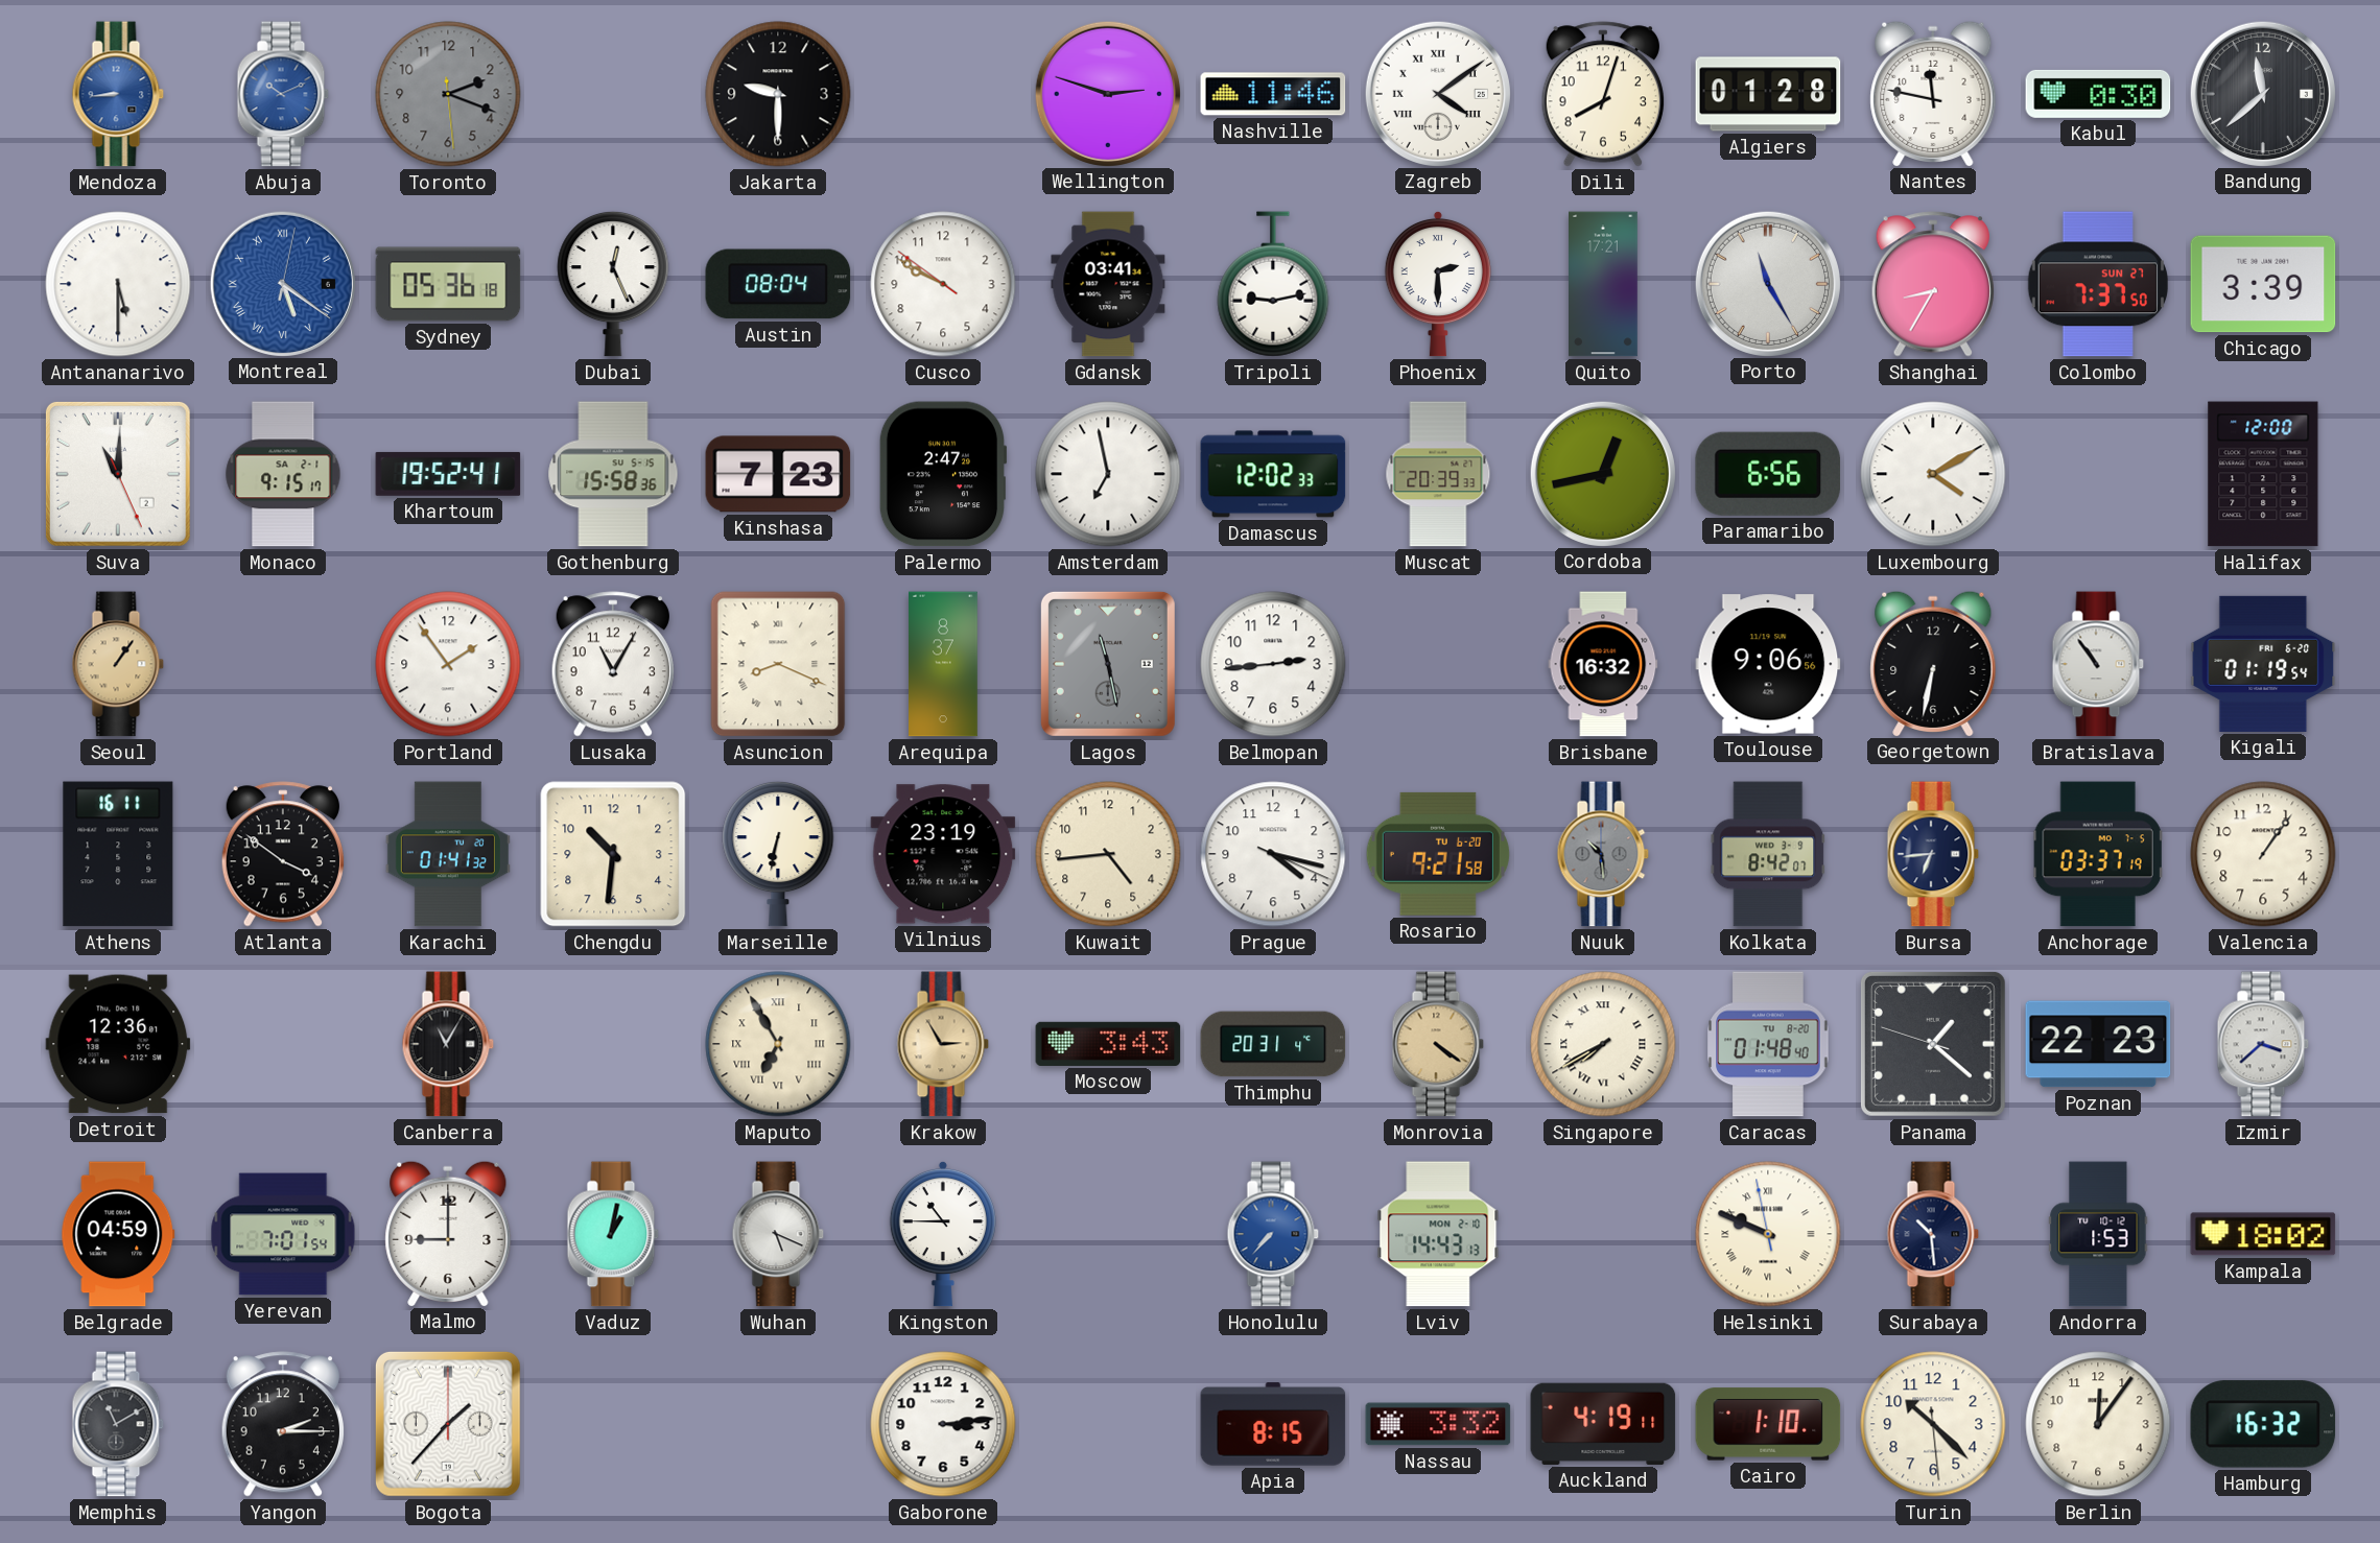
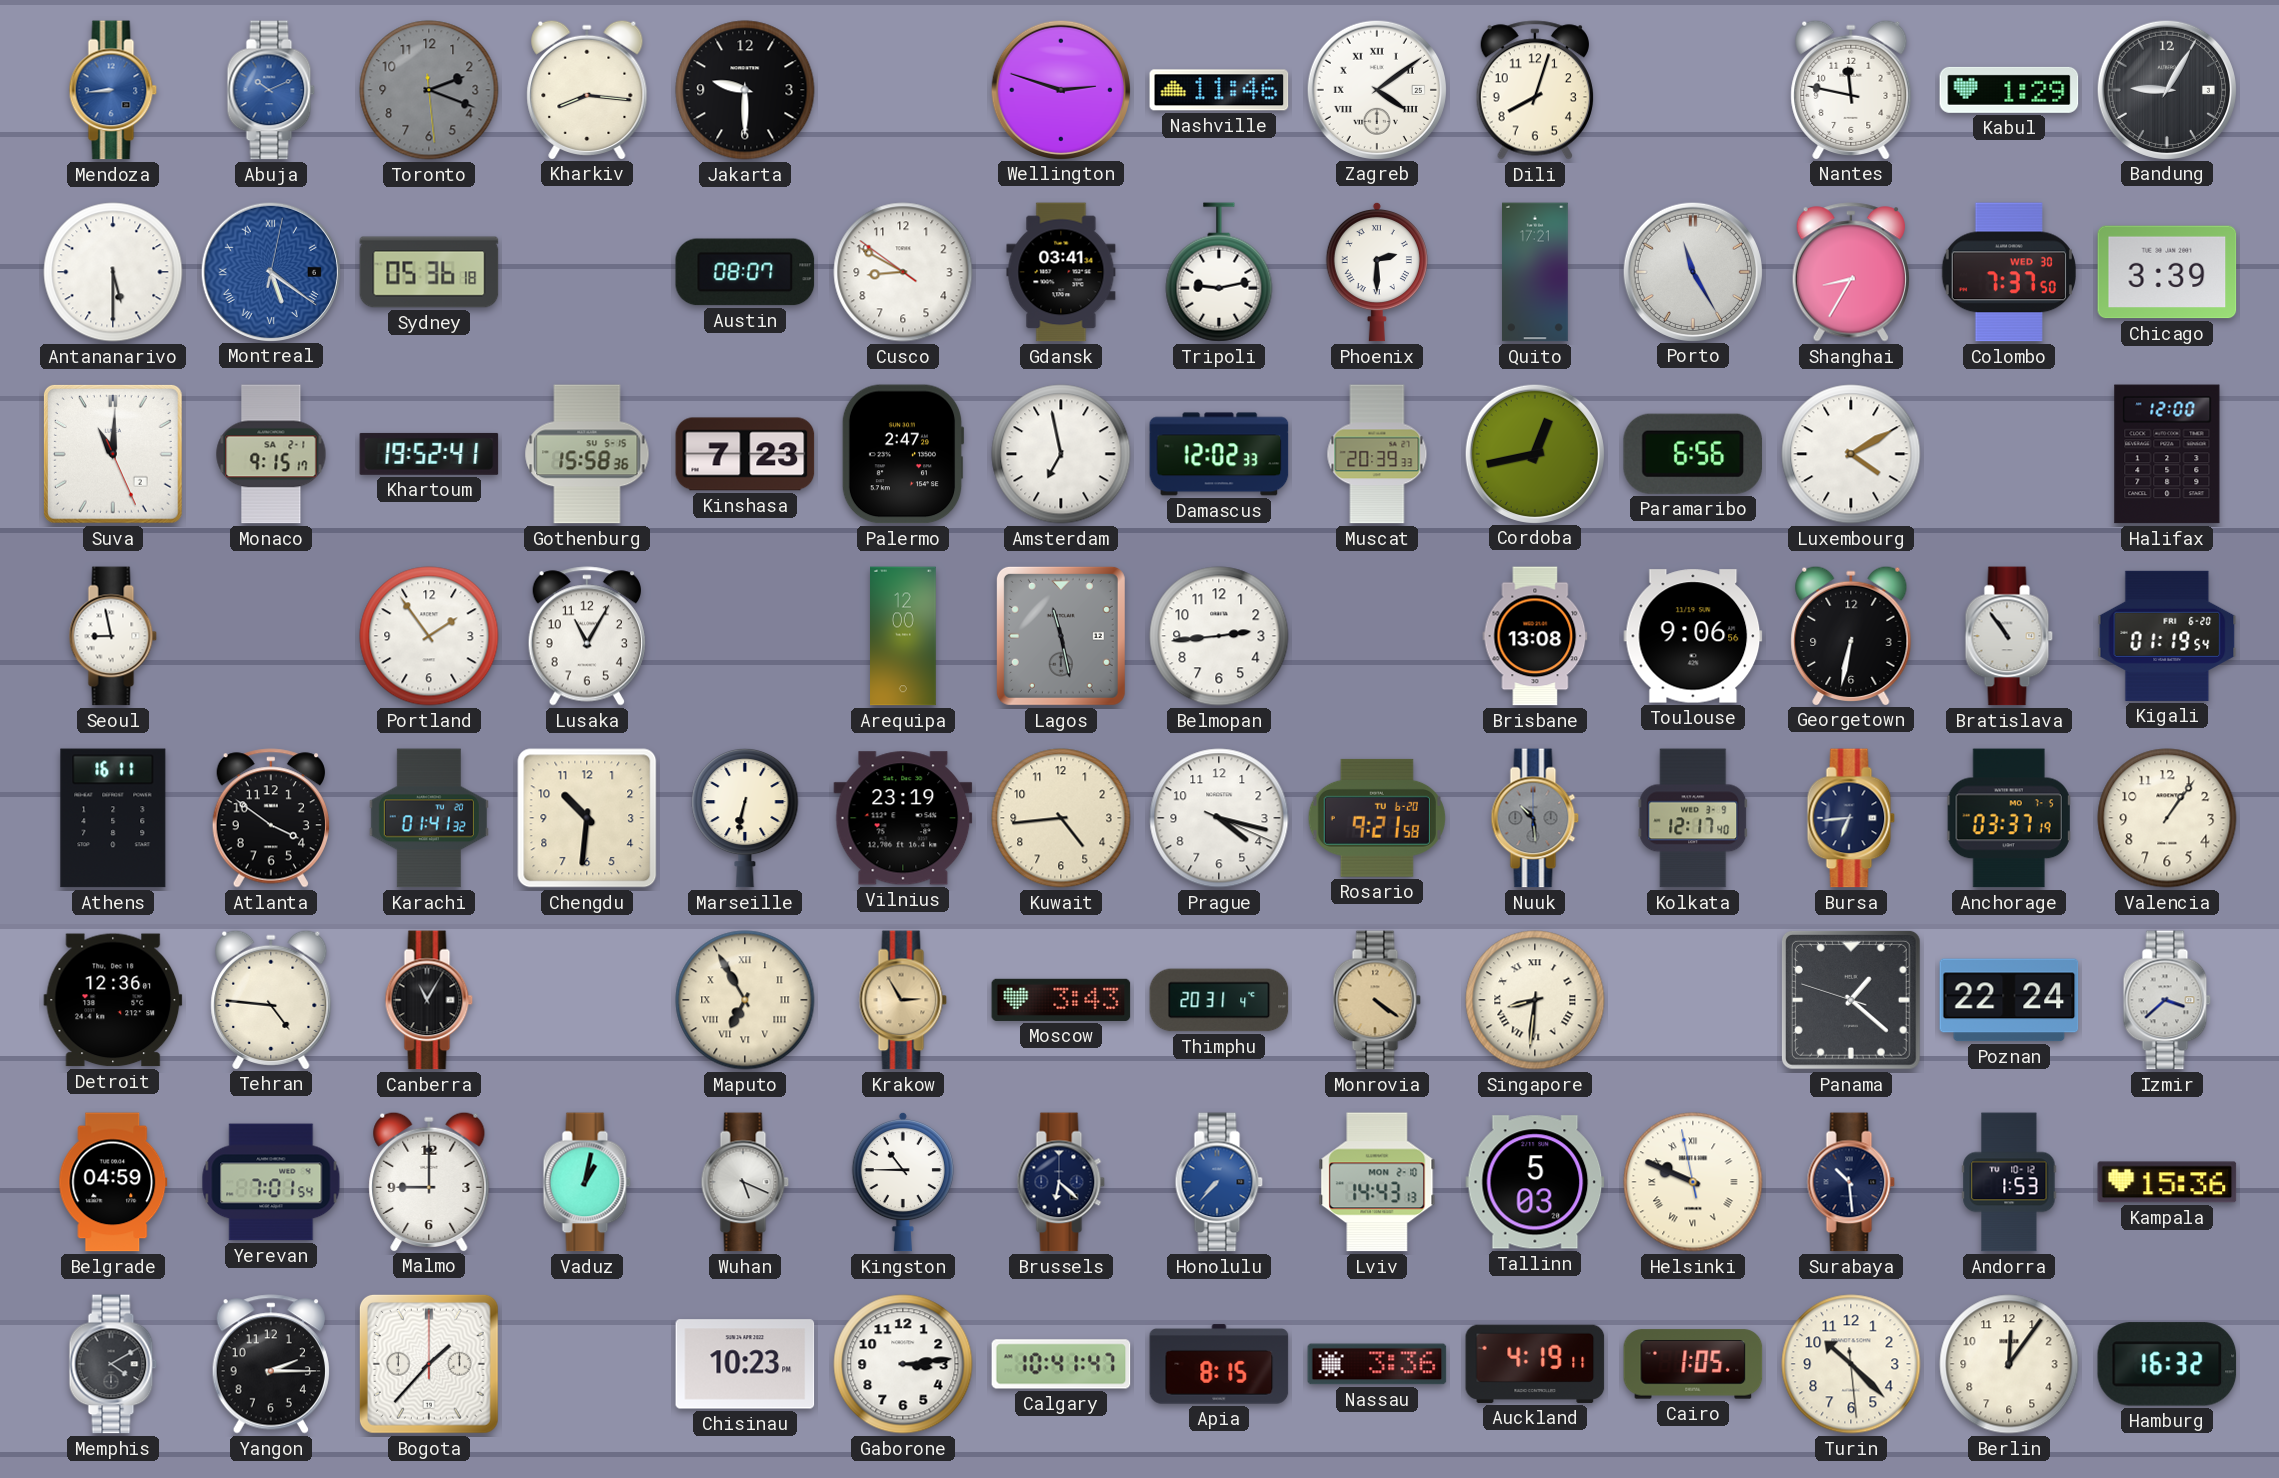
Kharkiv: none -> 8:16
Algiers: 01:28 -> none
Kabul: 0:30 -> 1:29
Bandung: 11:38 -> 9:05
Dubai: 12:26 -> none
Austin: 08:04 -> 08:07
Cusco: 9:49 -> 8:49
Colombo date: SUN 27 -> WED 30
Seoul: 1:06 -> 8:58
Seoul dial: champagne -> white
Asuncion: 8:19 -> none
Arequipa: 8:37 -> 12:00
Brisbane: 16:32 -> 13:08
Kolkata: 8:42 -> 12:17
Tehran: none -> 4:46
Singapore: 7:40 -> 8:31
Caracas: 01:48 -> none
Poznan: 22:23 -> 22:24
Brussels: none -> 6:22
Tallinn: none -> 5:03
Kampala: 18:02 -> 15:36
Memphis: 11:10 -> 4:10
Chisinau: none -> 10:23
Calgary: none -> 10:41
Nassau: 3:32 -> 3:36
Cairo: 1:10 -> 1:05
